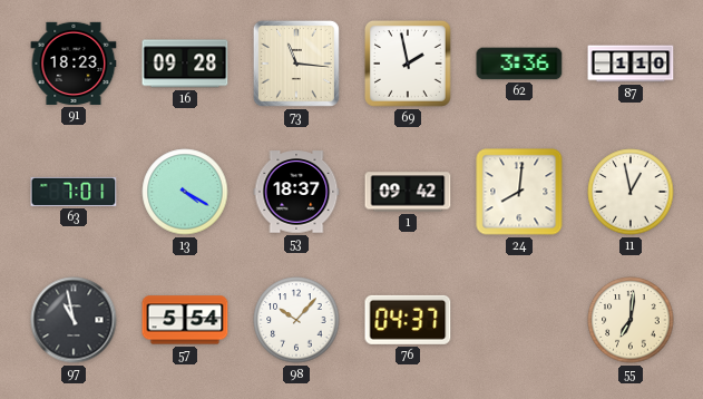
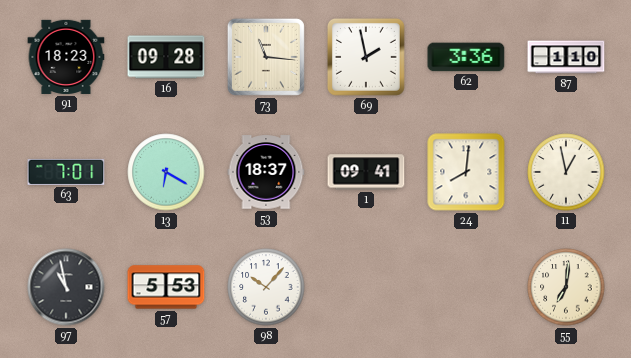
13: 4:20 -> 6:20
1: 09:42 -> 09:41
57: 5:54 -> 5:53
76: 04:37 -> none
